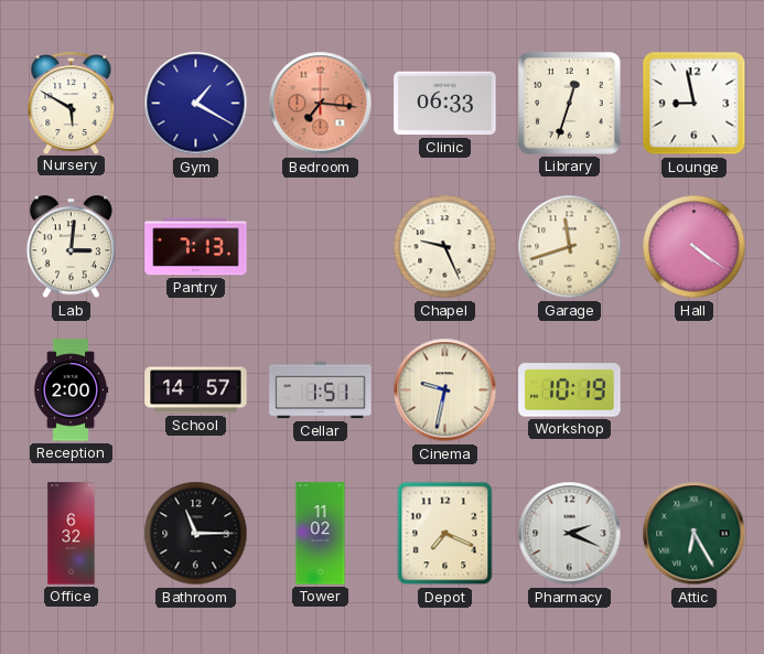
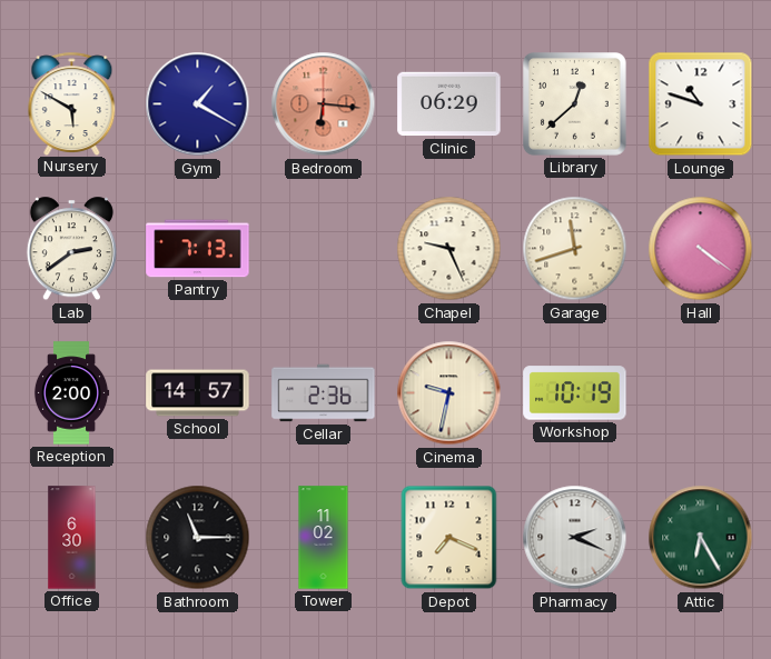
Bedroom: 7:16 -> 6:16
Clinic: 06:33 -> 06:29
Library: 12:33 -> 12:38
Lounge: 8:58 -> 10:48
Lab: 3:01 -> 2:39
Cellar: 1:51 -> 2:36
Office: 6:32 -> 6:30
